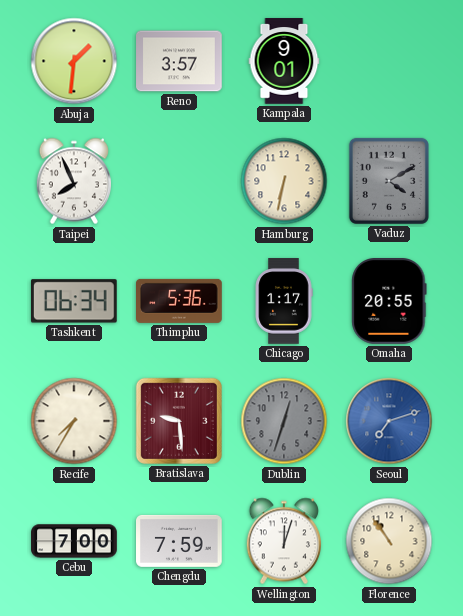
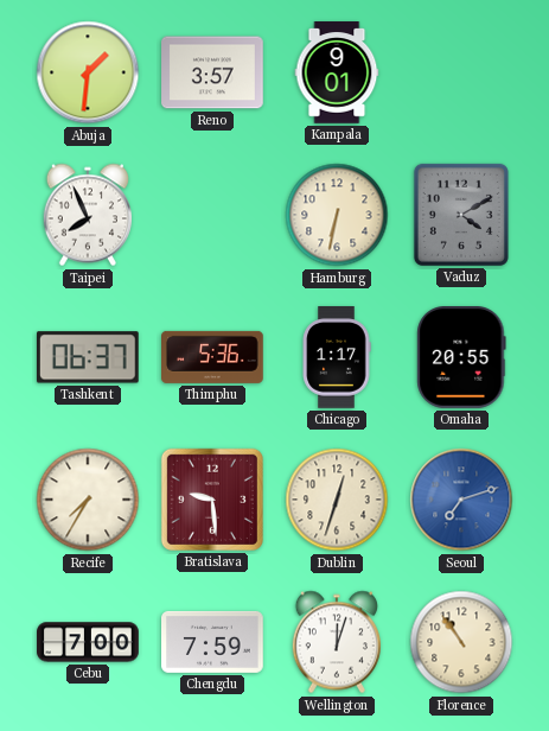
Tashkent: 06:34 -> 06:37
Dublin dial: grey -> cream
